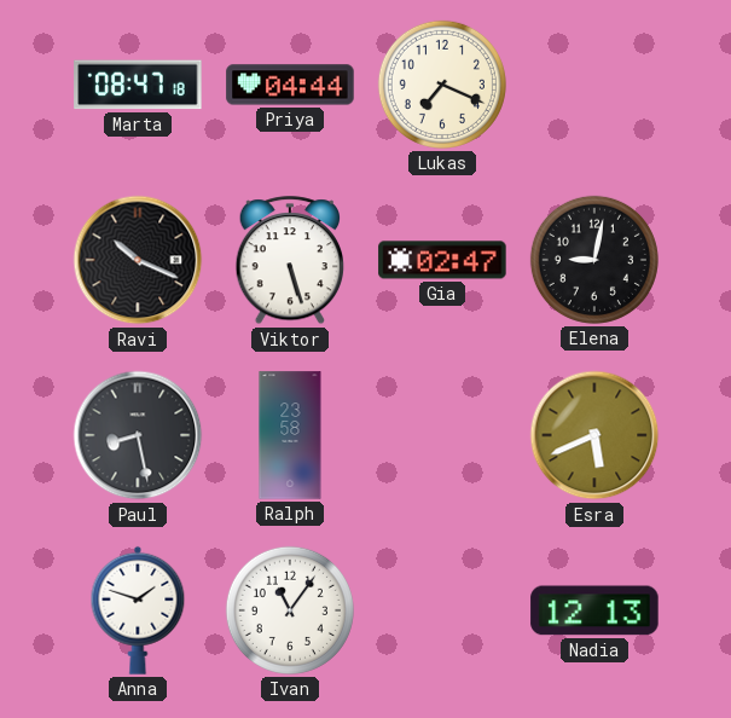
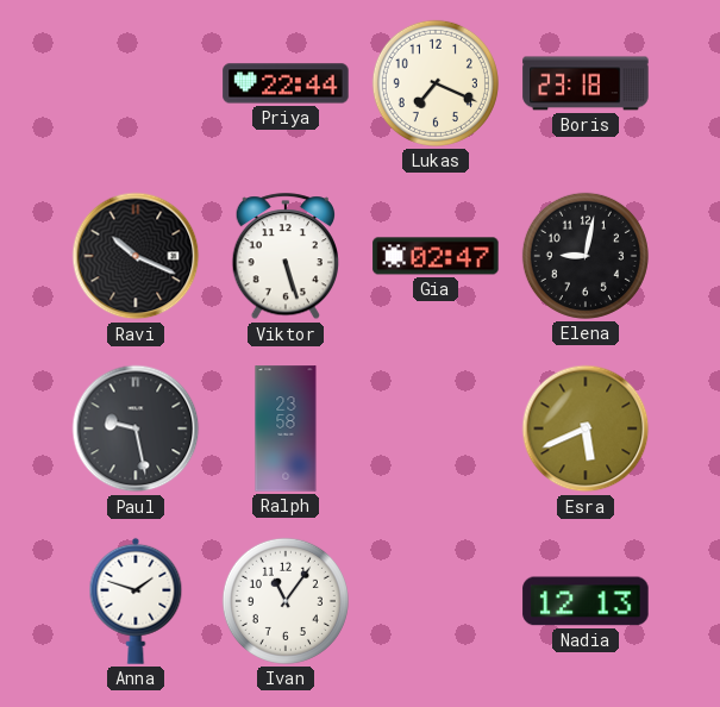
Marta: 08:47 -> none
Priya: 04:44 -> 22:44
Boris: none -> 23:18
Paul: 8:28 -> 9:28
